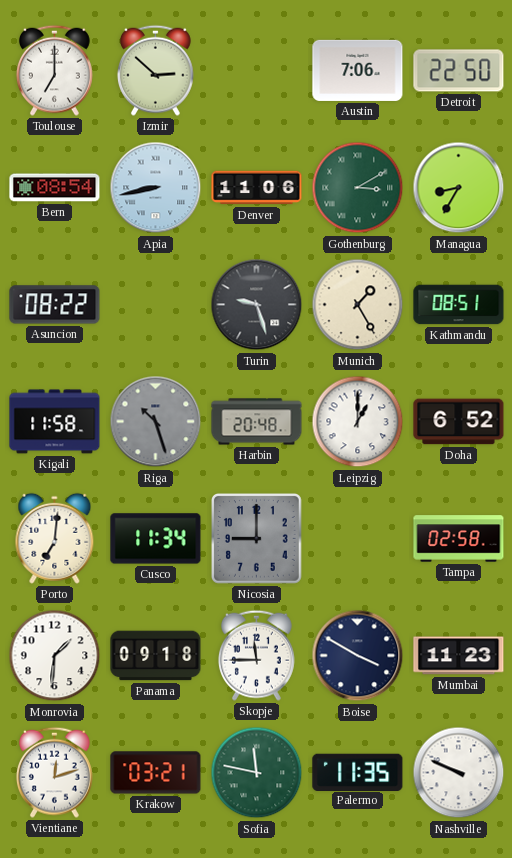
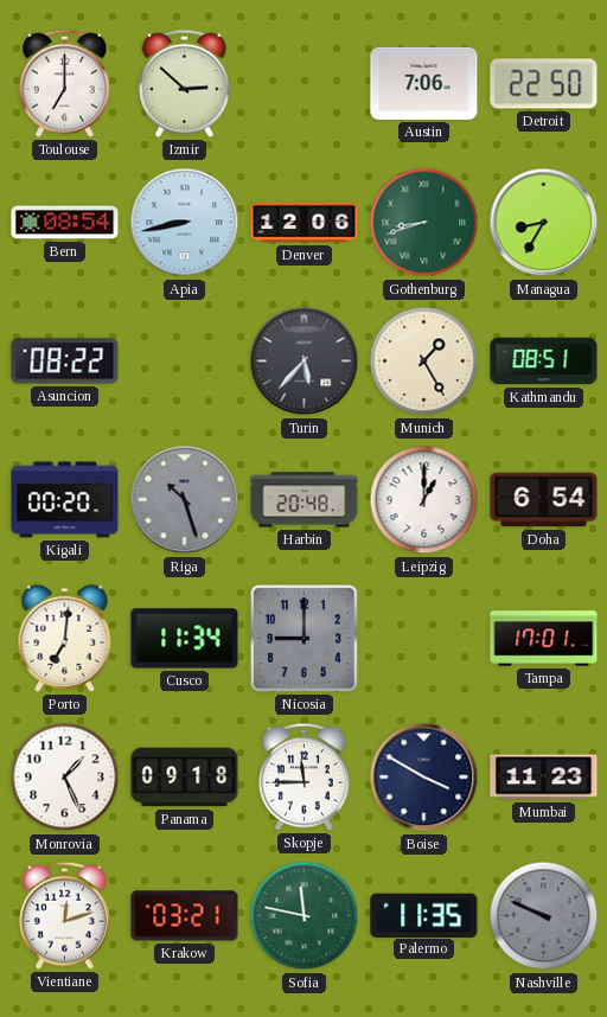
Denver: 11:06 -> 12:06
Gothenburg: 3:10 -> 8:42
Turin: 9:27 -> 5:37
Kigali: 11:58 -> 00:20
Doha: 6:52 -> 6:54
Tampa: 02:58 -> 17:01
Monrovia: 1:31 -> 1:26
Nashville dial: white -> grey
